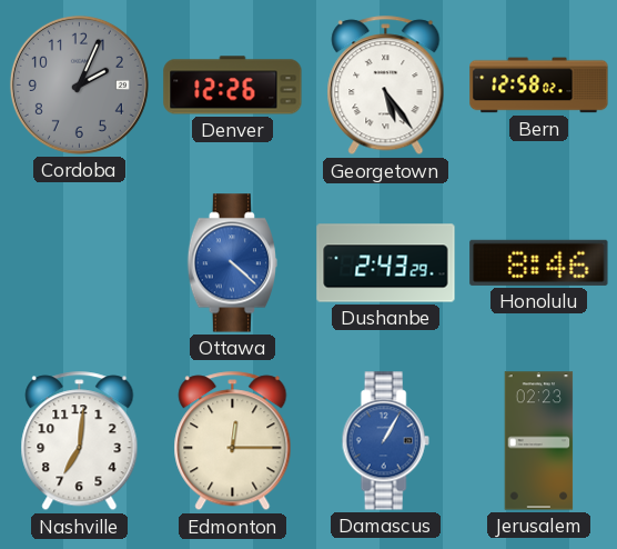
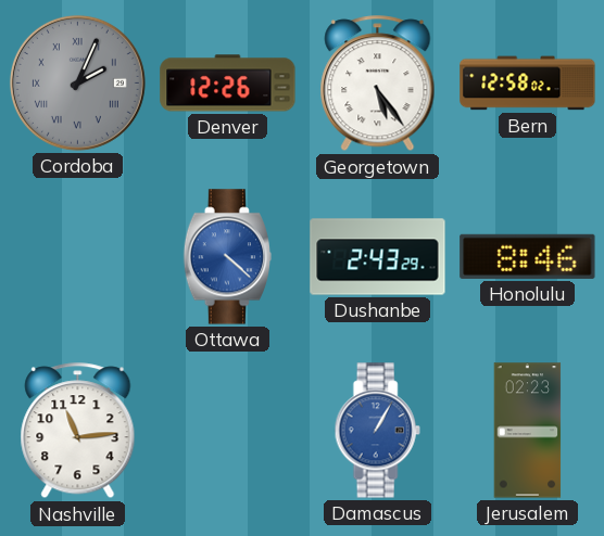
Cordoba numerals: Arabic -> Roman
Nashville: 7:01 -> 11:14
Edmonton: 12:15 -> none
